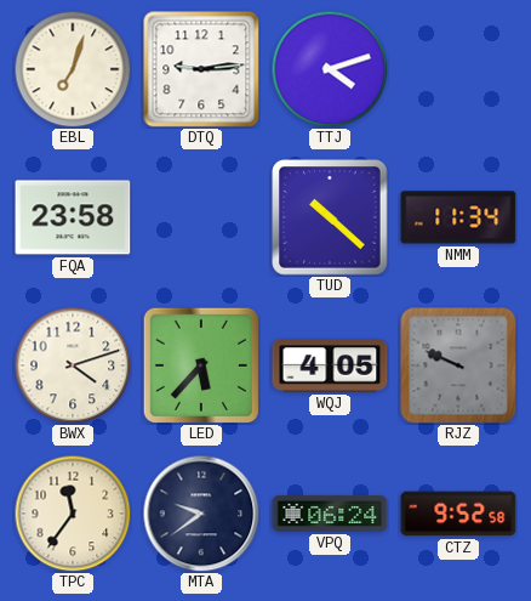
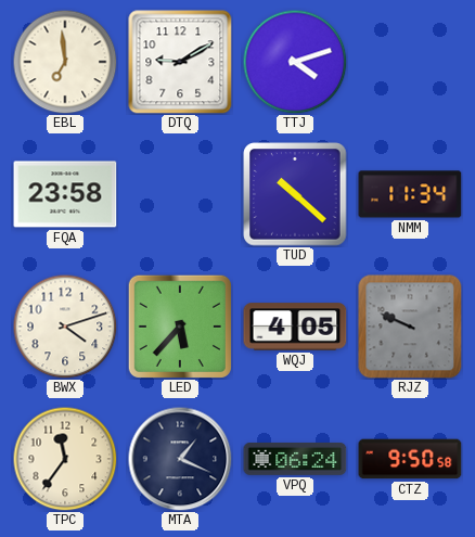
EBL: 7:03 -> 6:59
DTQ: 9:14 -> 9:10
MTA: 9:39 -> 1:19
CTZ: 9:52 -> 9:50
